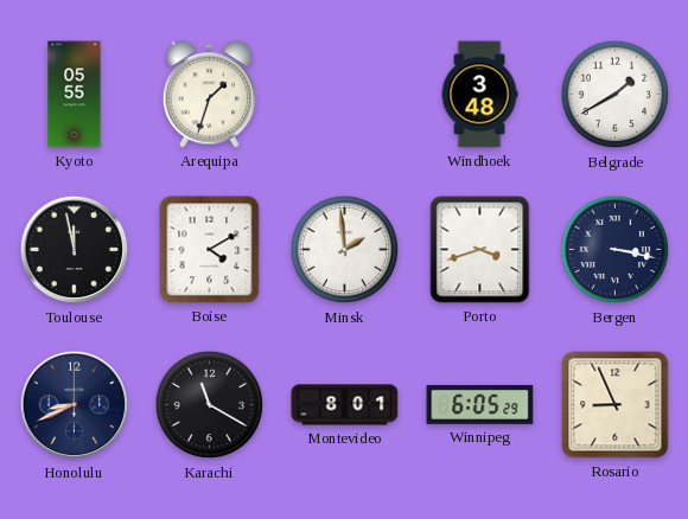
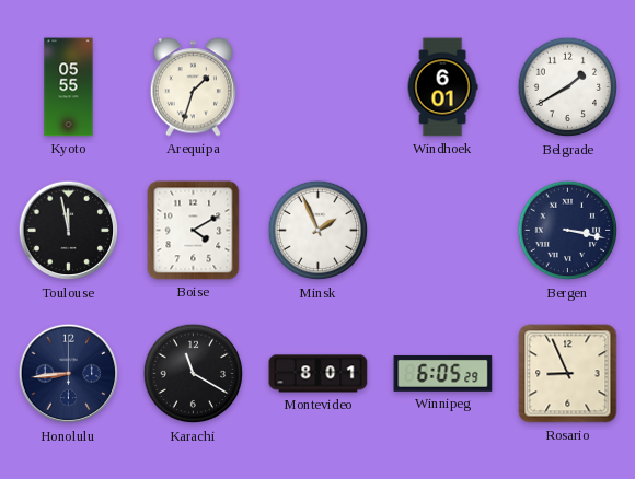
Windhoek: 3:48 -> 6:01
Minsk: 1:59 -> 1:56
Porto: 3:42 -> none
Honolulu: 8:41 -> 8:44
